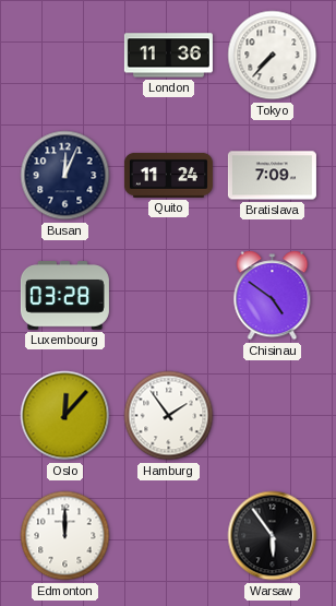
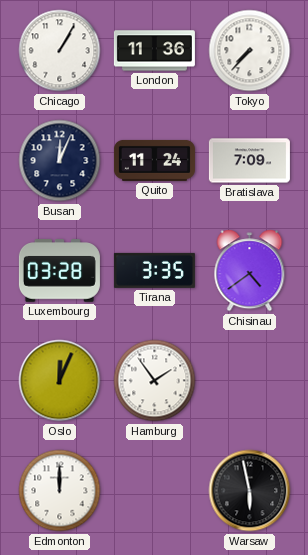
Chicago: none -> 1:05
Tirana: none -> 3:35
Chisinau: 4:51 -> 4:39
Oslo: 12:07 -> 12:04
Warsaw: 5:54 -> 5:58
